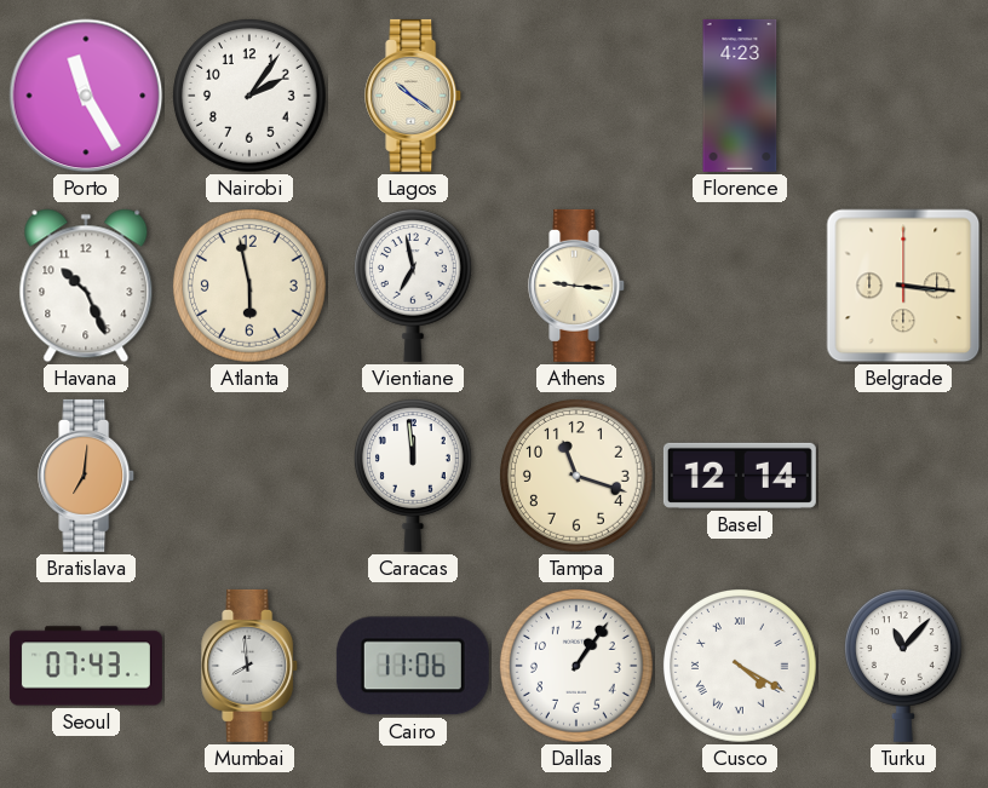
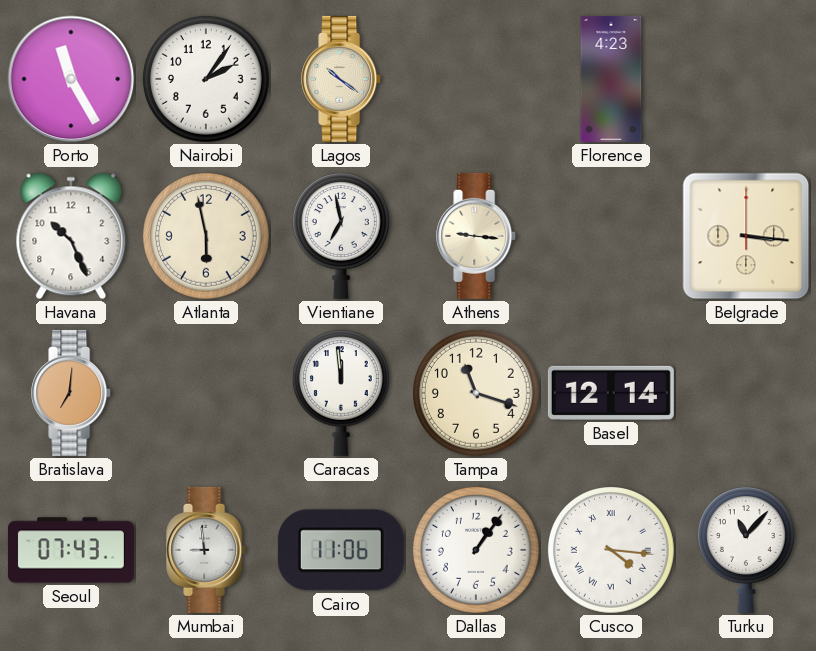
Mumbai: 7:59 -> 8:59
Cusco: 4:20 -> 4:16
